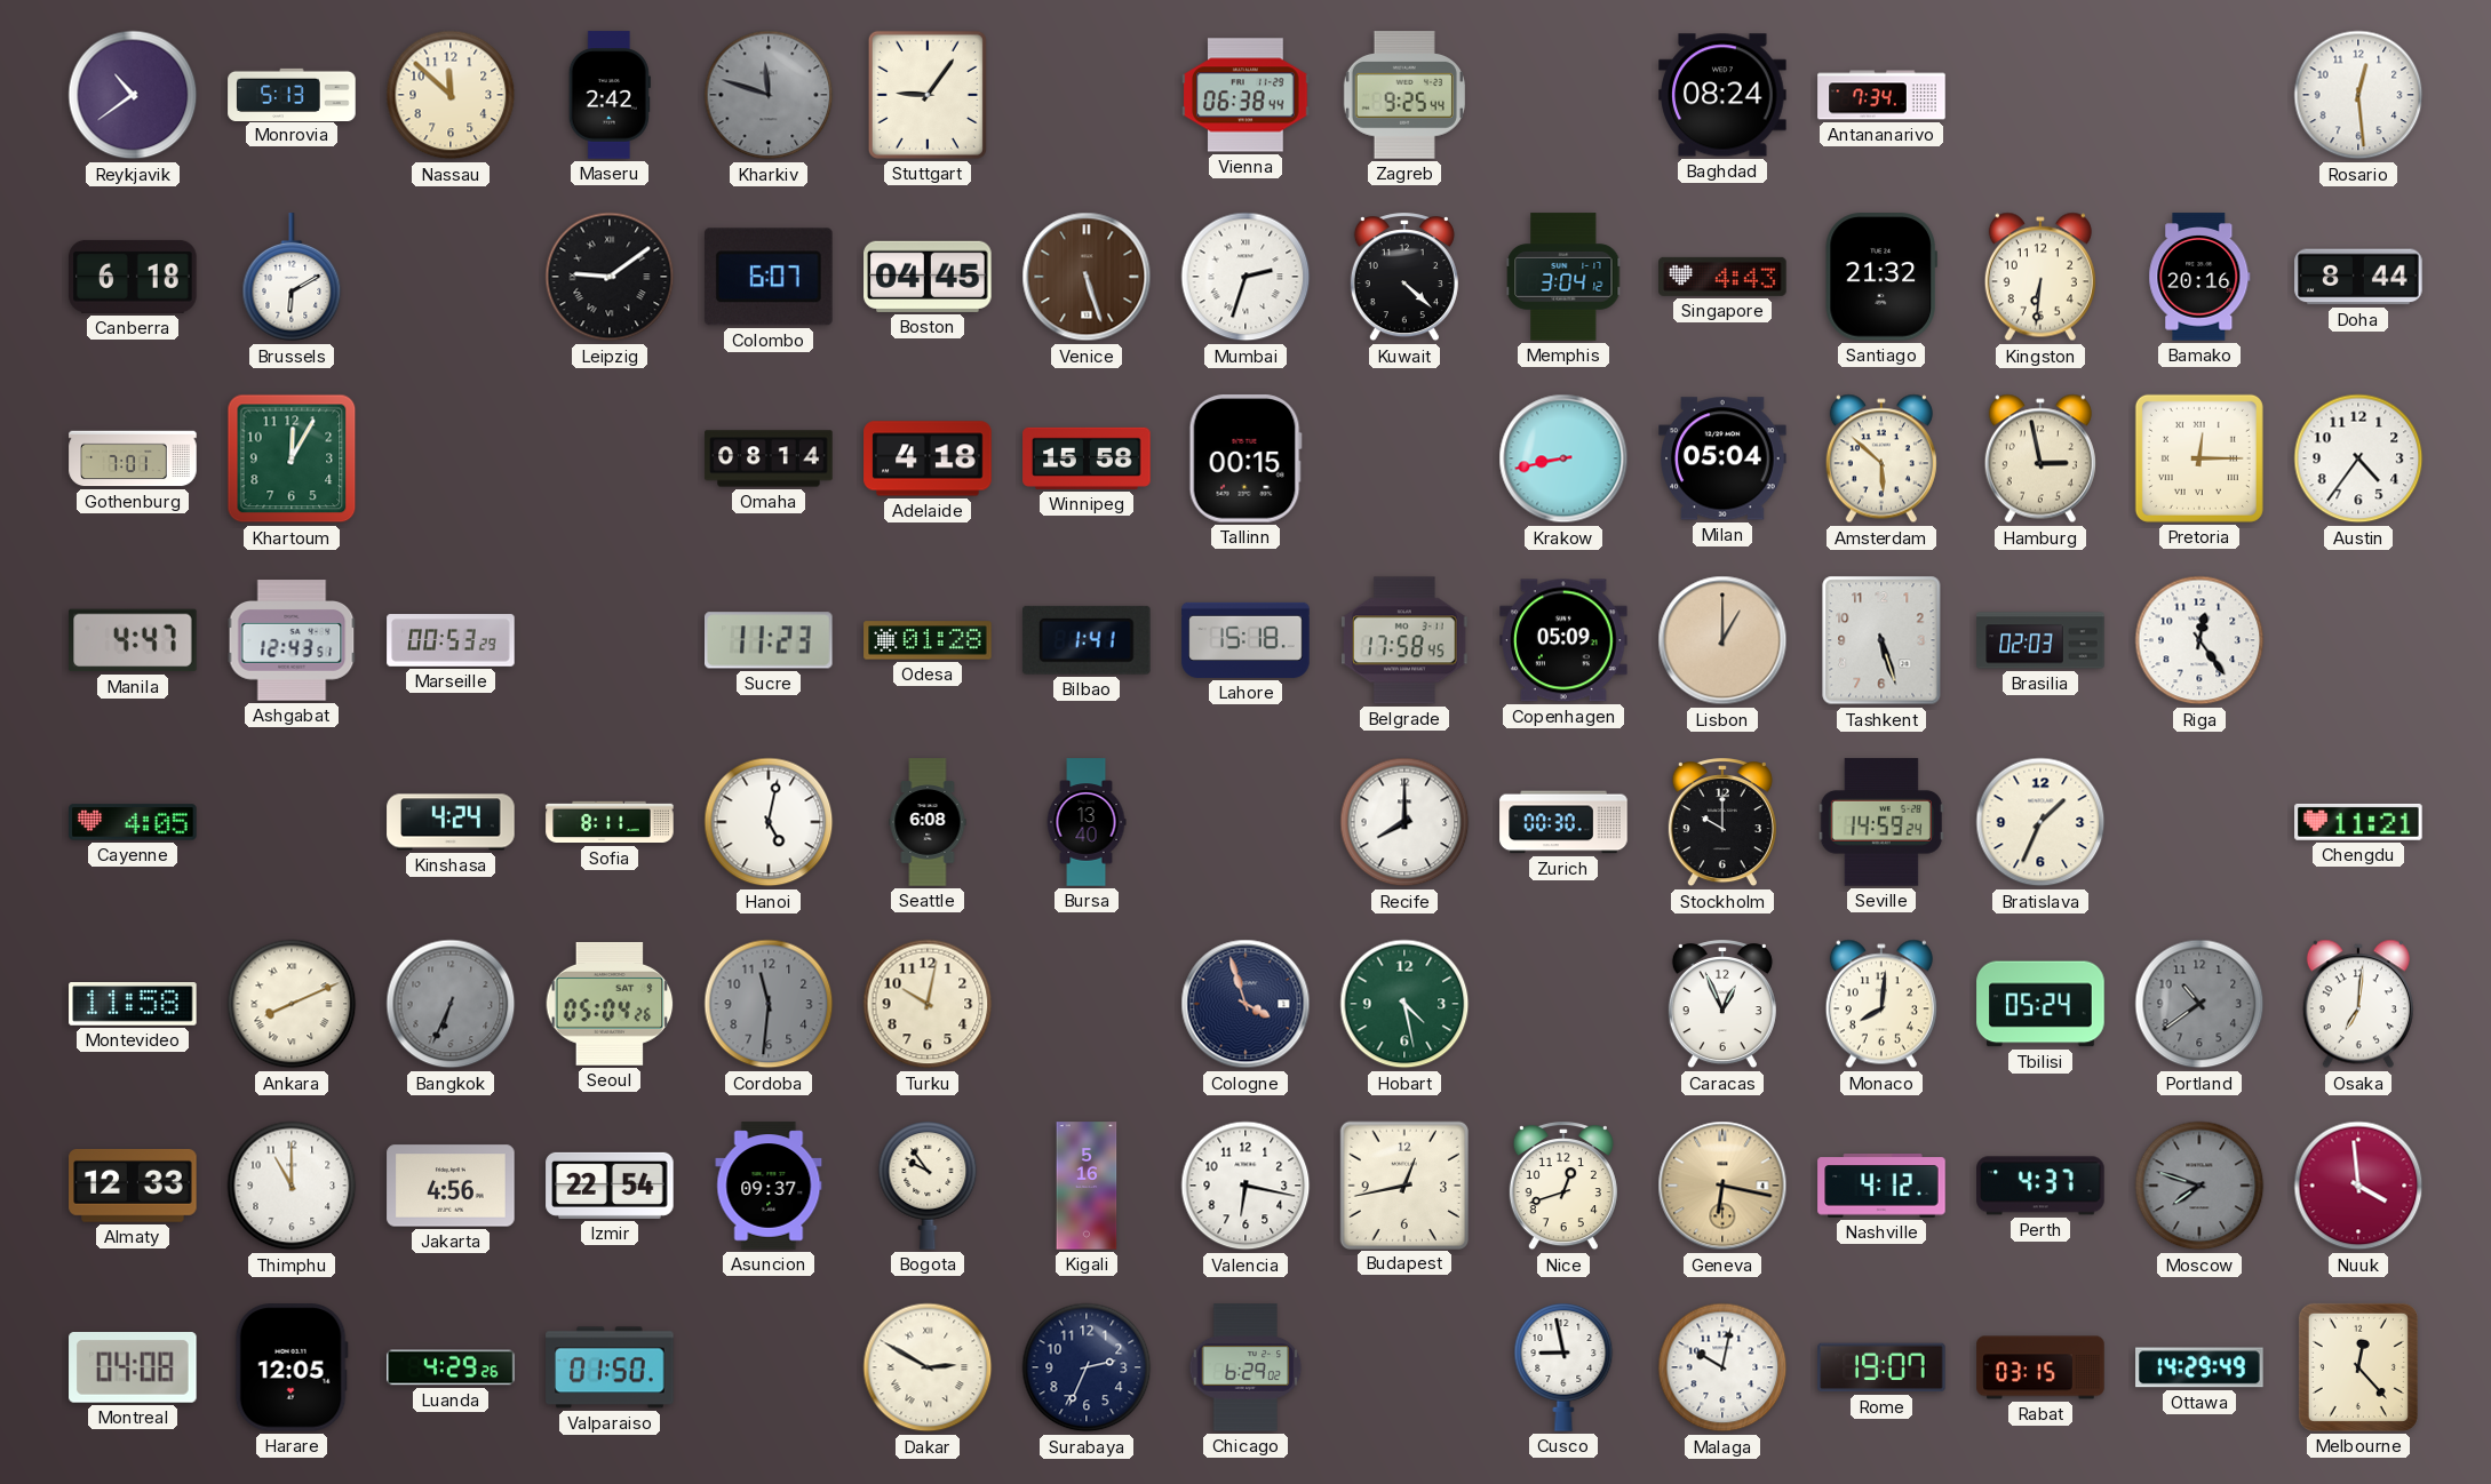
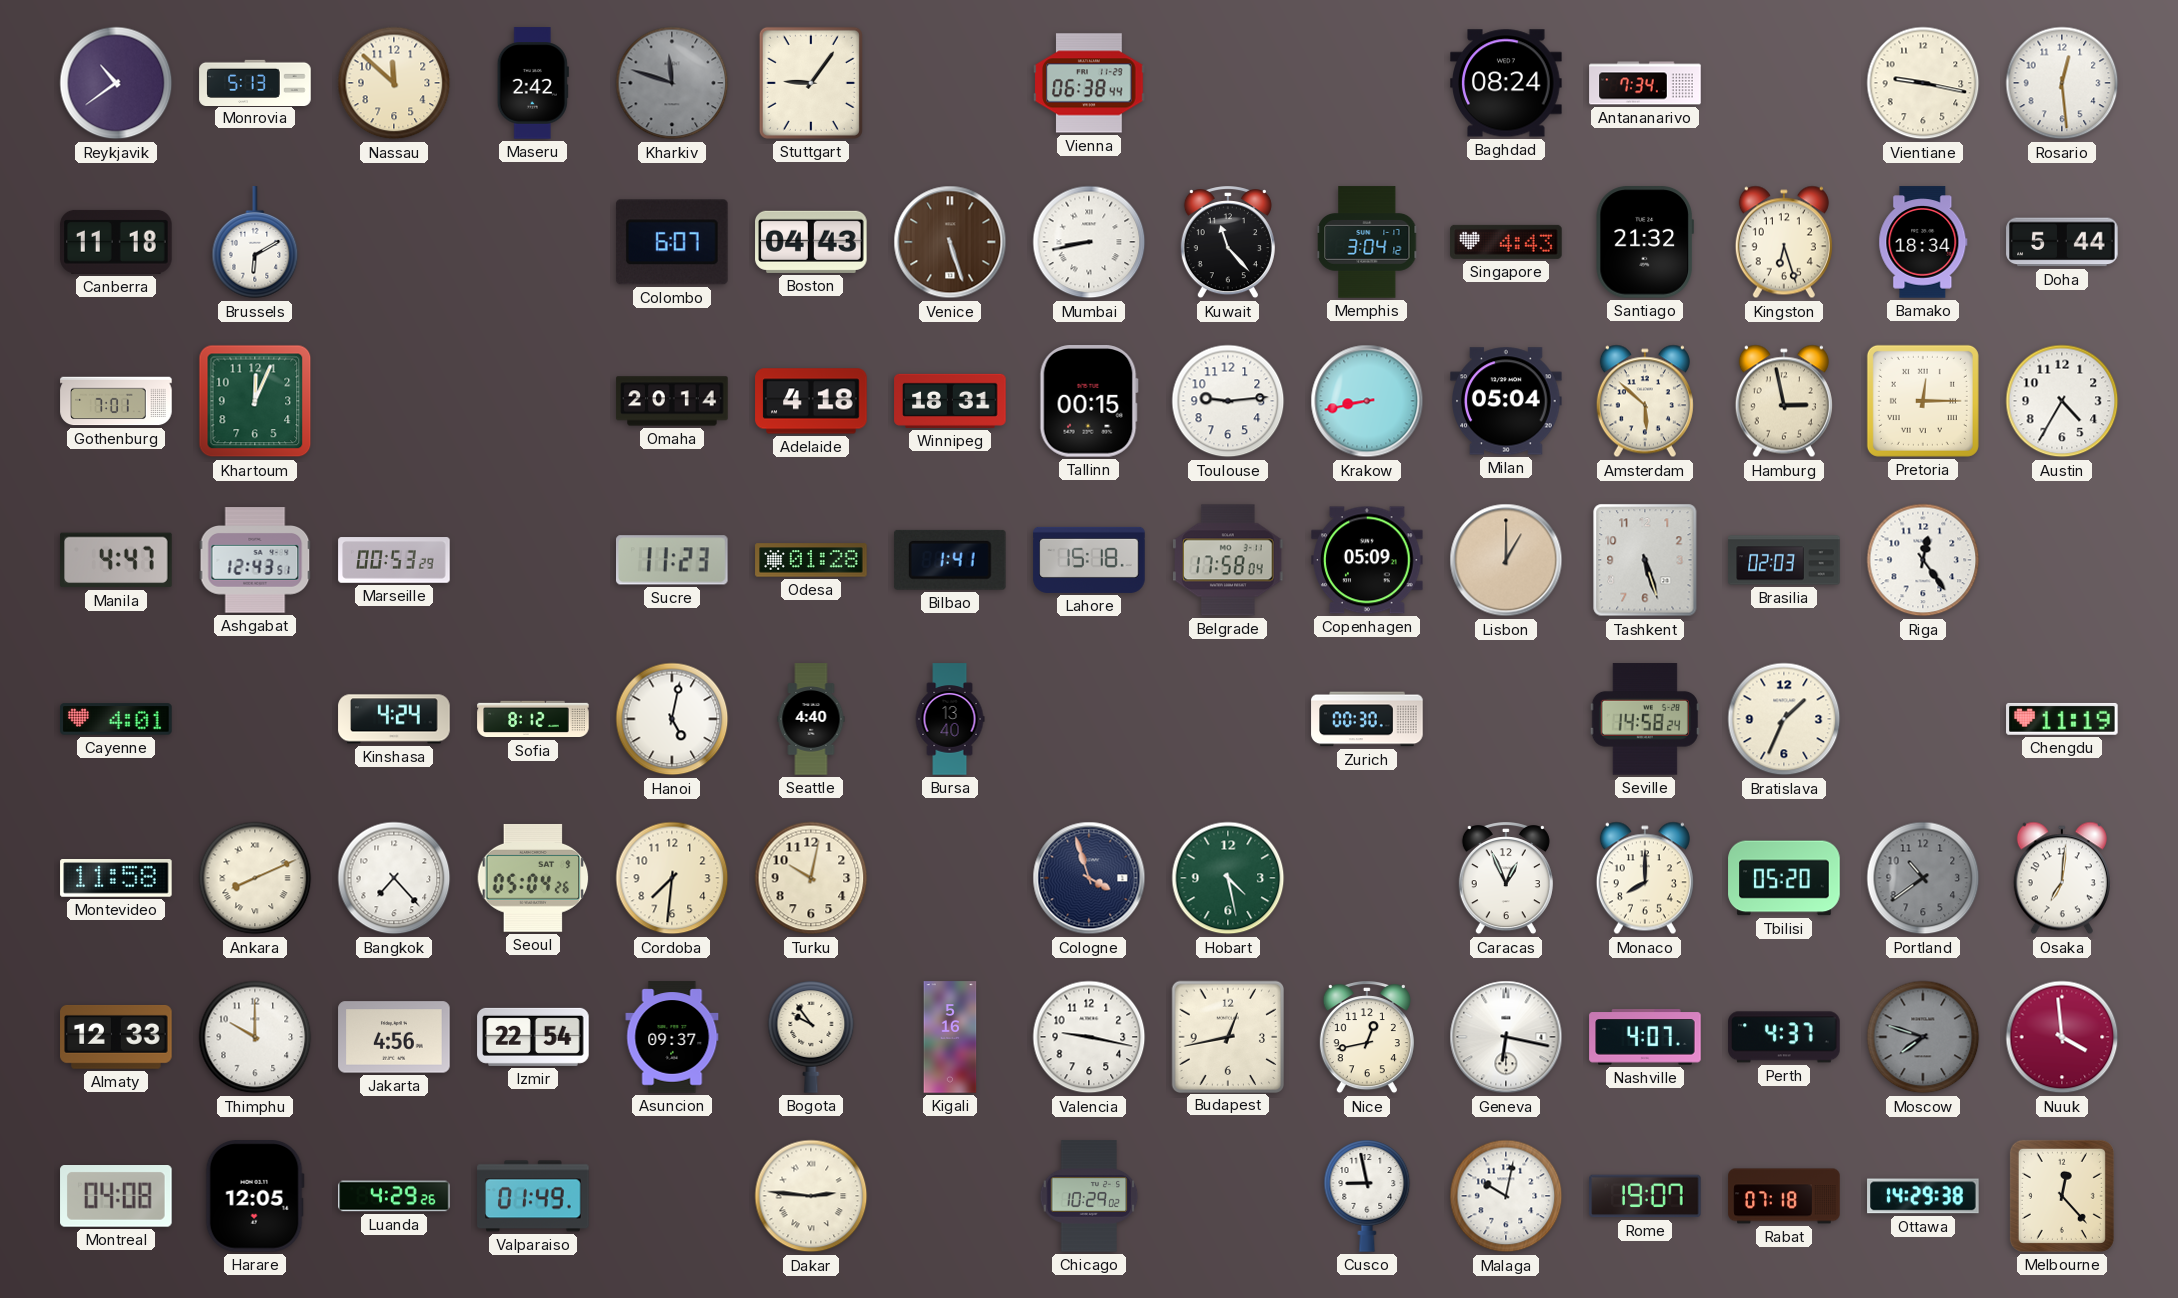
Zagreb: 9:25 -> none
Vientiane: none -> 9:17
Canberra: 6:18 -> 11:18
Leipzig: 9:09 -> none
Boston: 04:45 -> 04:43
Mumbai: 2:33 -> 8:43
Kuwait: 4:22 -> 11:23
Kingston: 6:31 -> 6:27
Bamako: 20:16 -> 18:34
Doha: 8:44 -> 5:44
Khartoum: 12:05 -> 12:04
Omaha: 08:14 -> 20:14
Winnipeg: 15:58 -> 18:31
Toulouse: none -> 9:14
Austin: 4:36 -> 4:35
Belgrade: 17:58:45 -> 17:58:04
Cayenne: 4:05 -> 4:01
Sofia: 8:11 -> 8:12
Seattle: 6:08 -> 4:40
Recife: 8:00 -> none
Stockholm: 10:00 -> none
Seville: 14:59 -> 14:58
Chengdu: 11:21 -> 11:19
Bangkok: 6:34 -> 7:23
Bangkok dial: grey -> white
Cordoba: 11:31 -> 7:31
Cordoba dial: grey -> cream
Monaco: 8:01 -> 8:00
Tbilisi: 05:24 -> 05:20
Thimphu: 11:00 -> 10:00
Valencia: 6:17 -> 9:17
Nice: 12:42 -> 12:43
Geneva dial: champagne -> white
Nashville: 4:12 -> 4:07
Valparaiso: 01:50 -> 01:49
Dakar: 2:50 -> 2:46
Surabaya: 2:34 -> none
Chicago: 6:29 -> 10:29
Rabat: 03:15 -> 07:18
Ottawa: 14:29:49 -> 14:29:38
